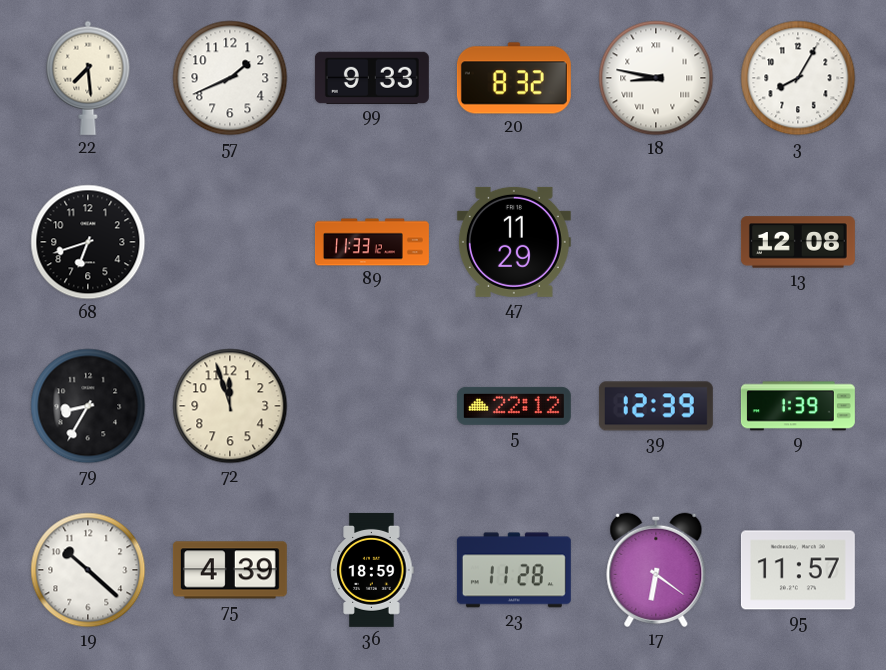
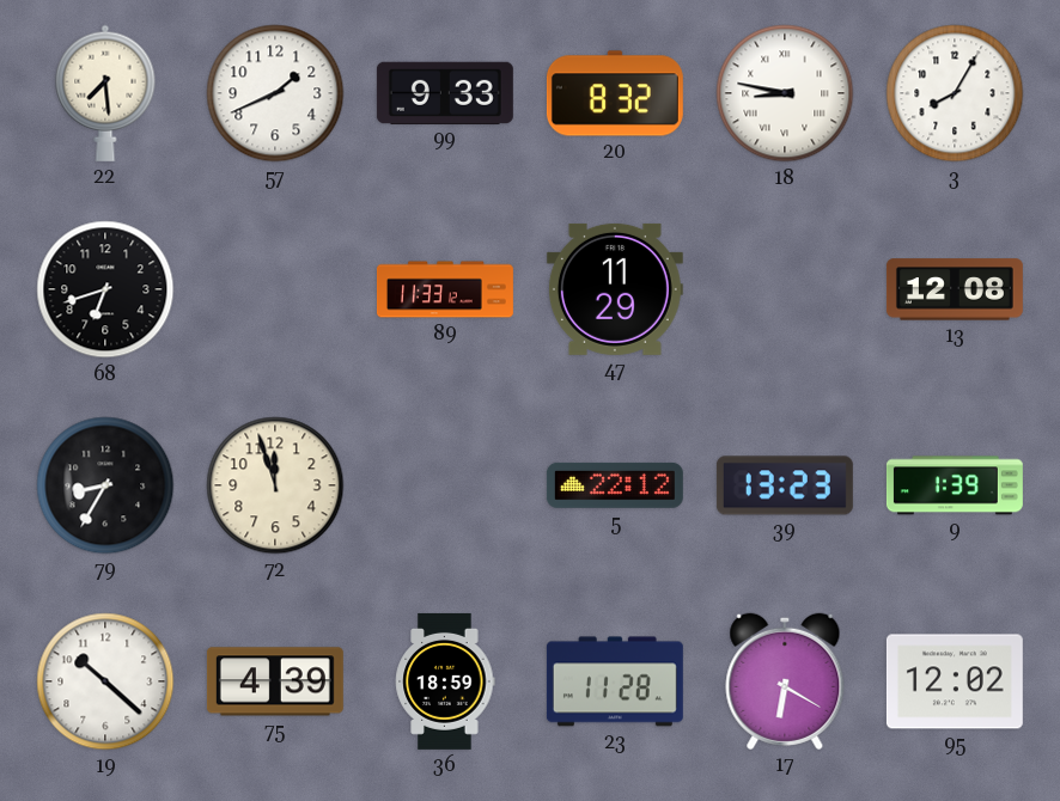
39: 12:39 -> 13:23
17: 6:21 -> 6:20
95: 11:57 -> 12:02
